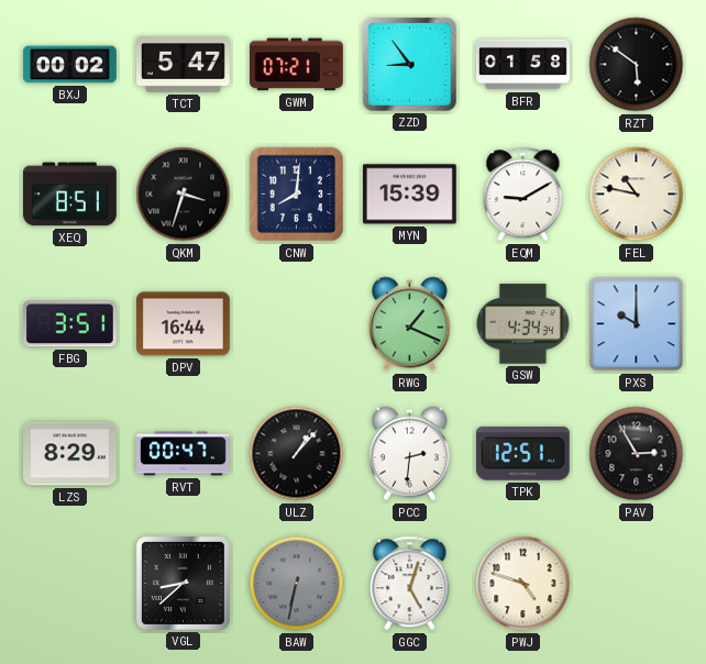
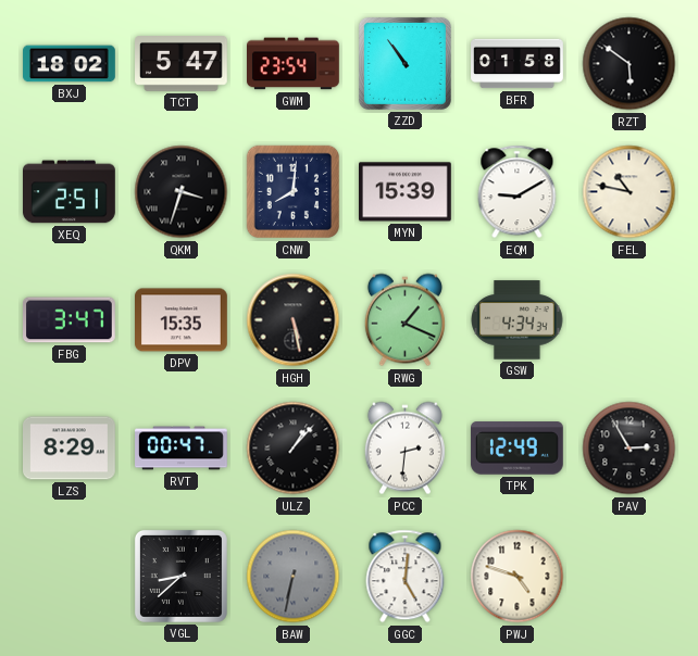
BXJ: 00:02 -> 18:02
GWM: 07:21 -> 23:54
ZZD: 8:54 -> 10:54
XEQ: 8:51 -> 2:51
FBG: 3:51 -> 3:47
DPV: 16:44 -> 15:35
HGH: none -> 5:28
PXS: 10:00 -> none
TPK: 12:51 -> 12:49
GGC: 5:03 -> 5:01
